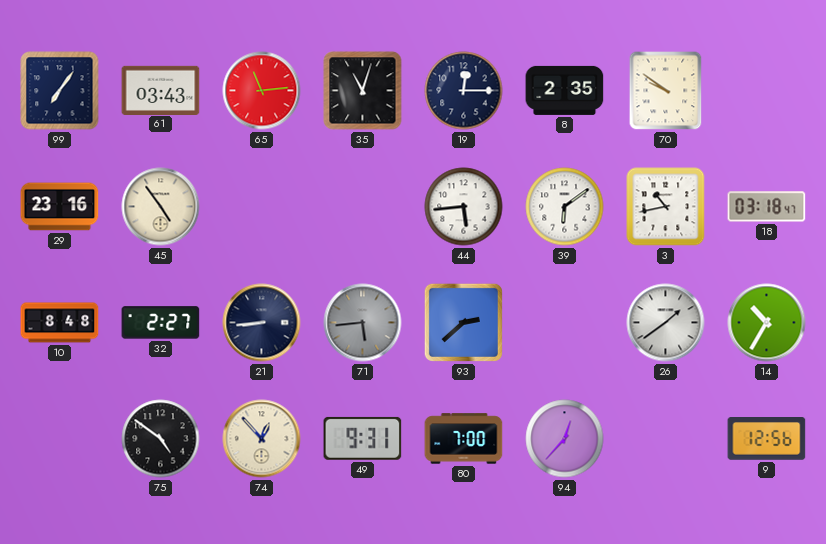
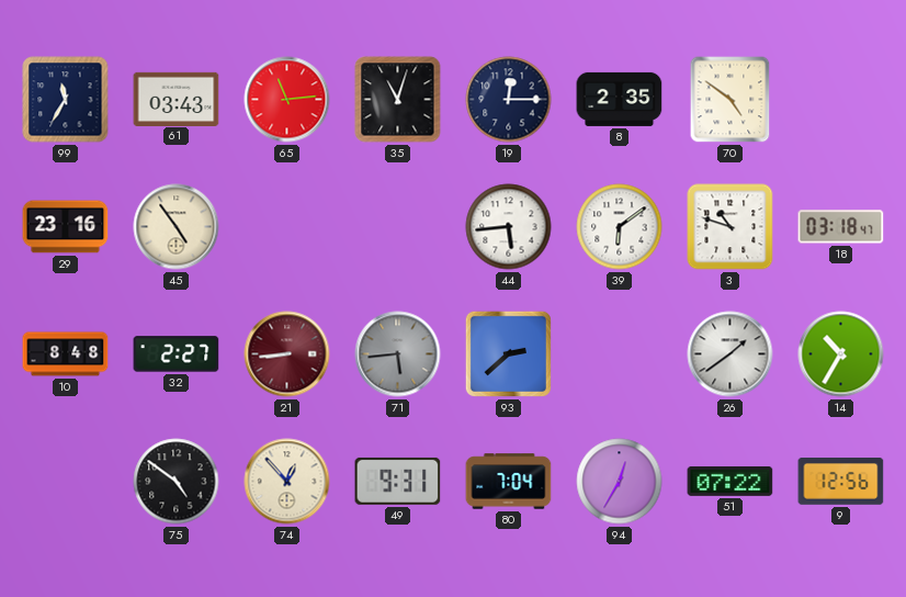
99: 7:06 -> 11:35
70: 9:51 -> 4:51
3: 10:43 -> 10:48
21 dial: navy -> burgundy
80: 7:00 -> 7:04
94: 12:37 -> 12:35
51: none -> 07:22
